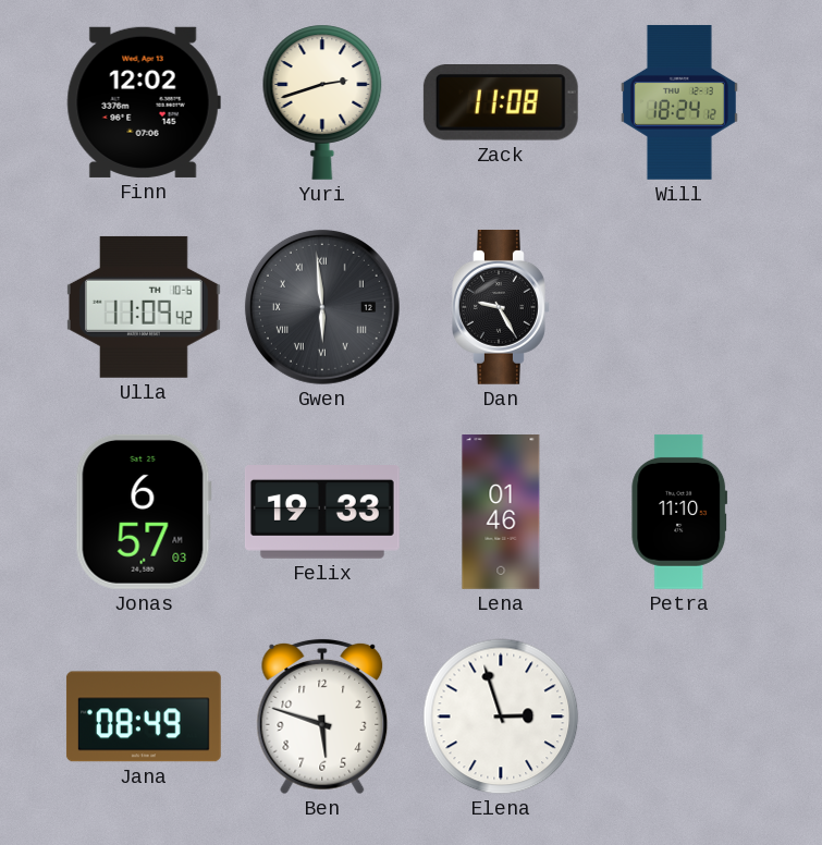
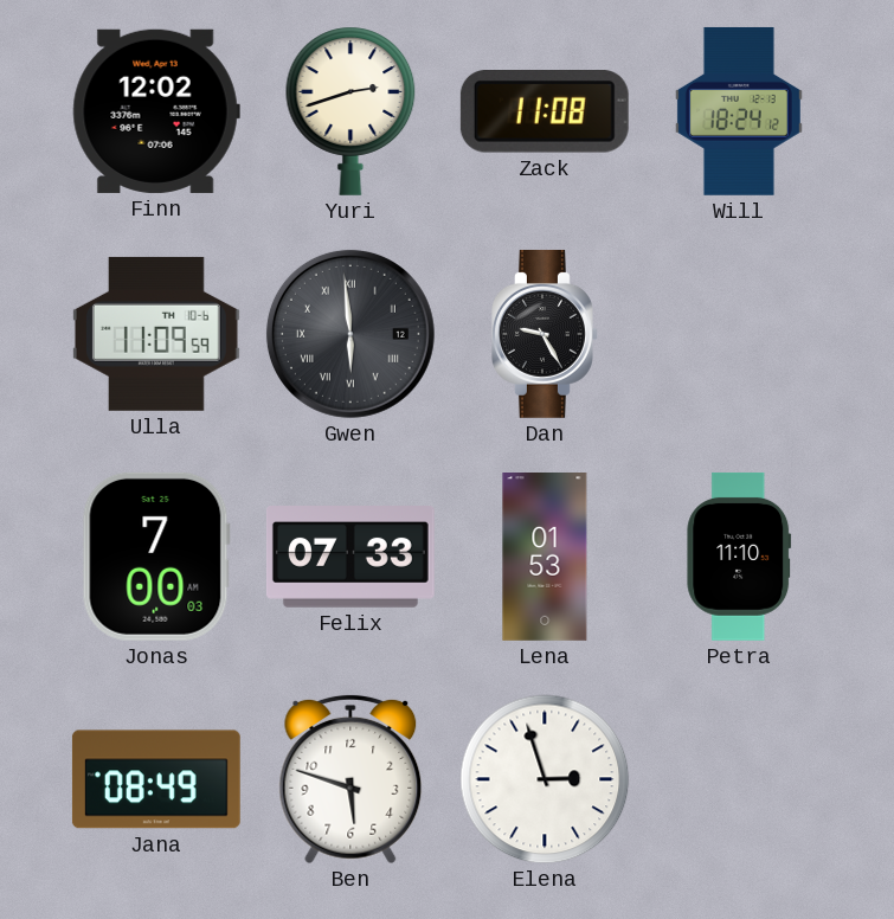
Ulla: 11:09:42 -> 11:09:59
Jonas: 6:57 -> 7:00
Felix: 19:33 -> 07:33
Lena: 01:46 -> 01:53
